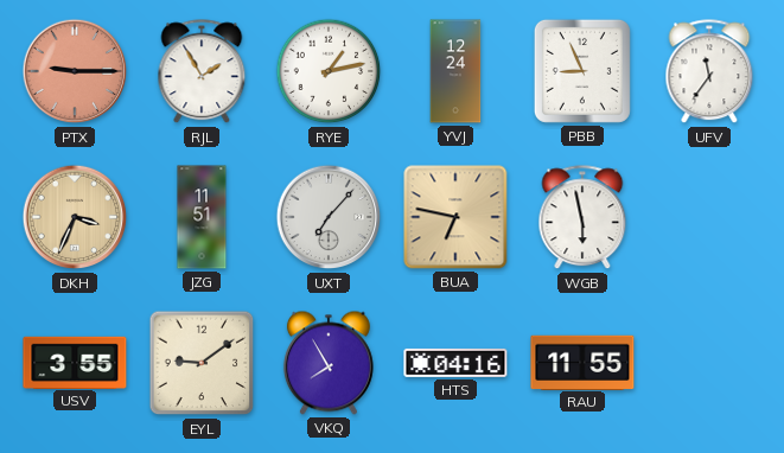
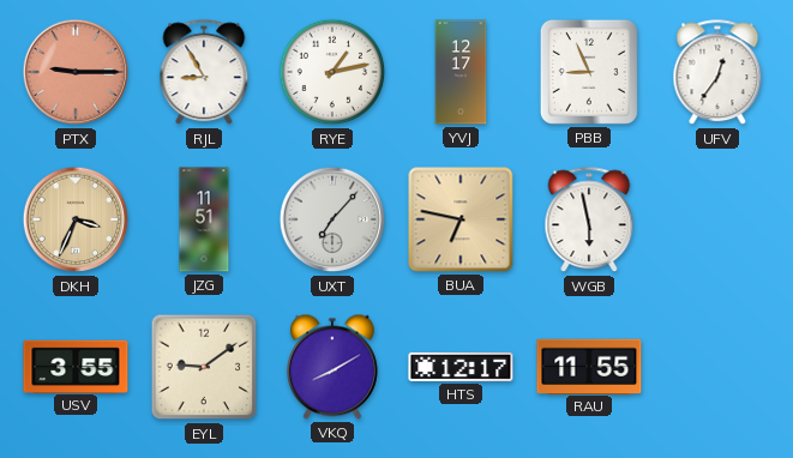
RJL: 1:55 -> 8:55
YVJ: 12:24 -> 12:17
UFV: 11:36 -> 12:36
VKQ: 7:55 -> 8:10
HTS: 04:16 -> 12:17
